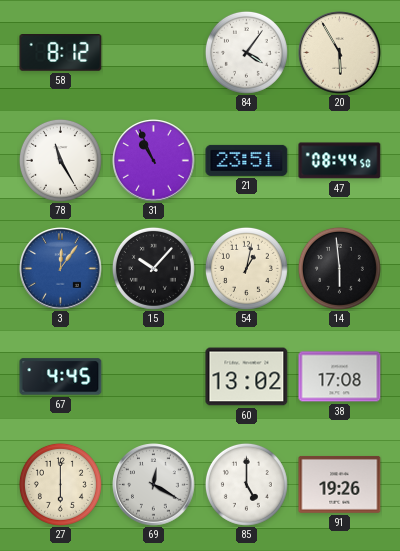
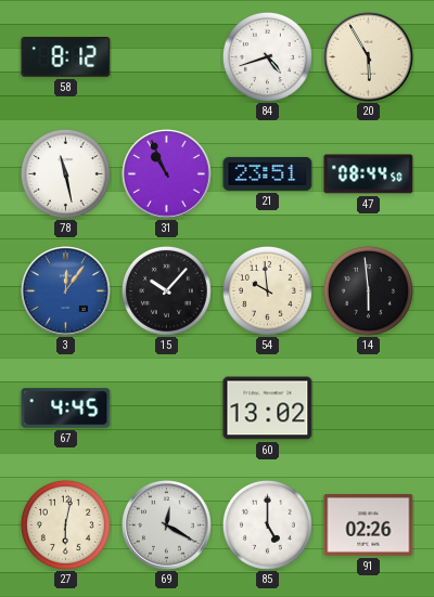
84: 4:06 -> 4:42
78: 11:25 -> 11:28
54: 1:02 -> 9:59
38: 17:08 -> none
27: 6:00 -> 6:02
91: 19:26 -> 02:26
